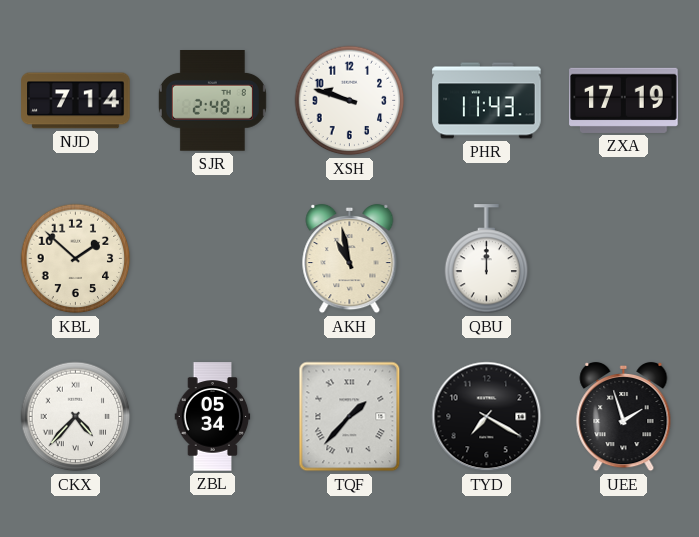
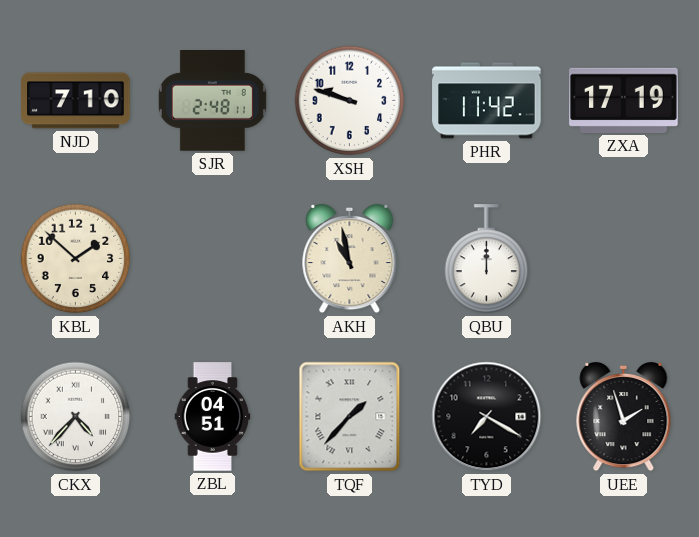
NJD: 7:14 -> 7:10
PHR: 11:43 -> 11:42
ZBL: 05:34 -> 04:51
